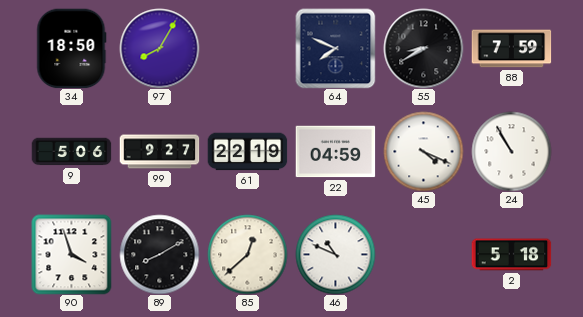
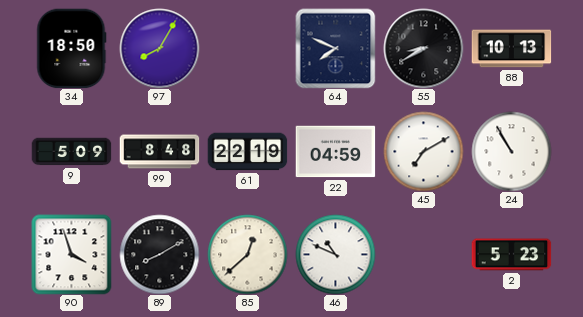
88: 7:59 -> 10:13
9: 5:06 -> 5:09
99: 9:27 -> 8:48
45: 4:19 -> 7:10
2: 5:18 -> 5:23
